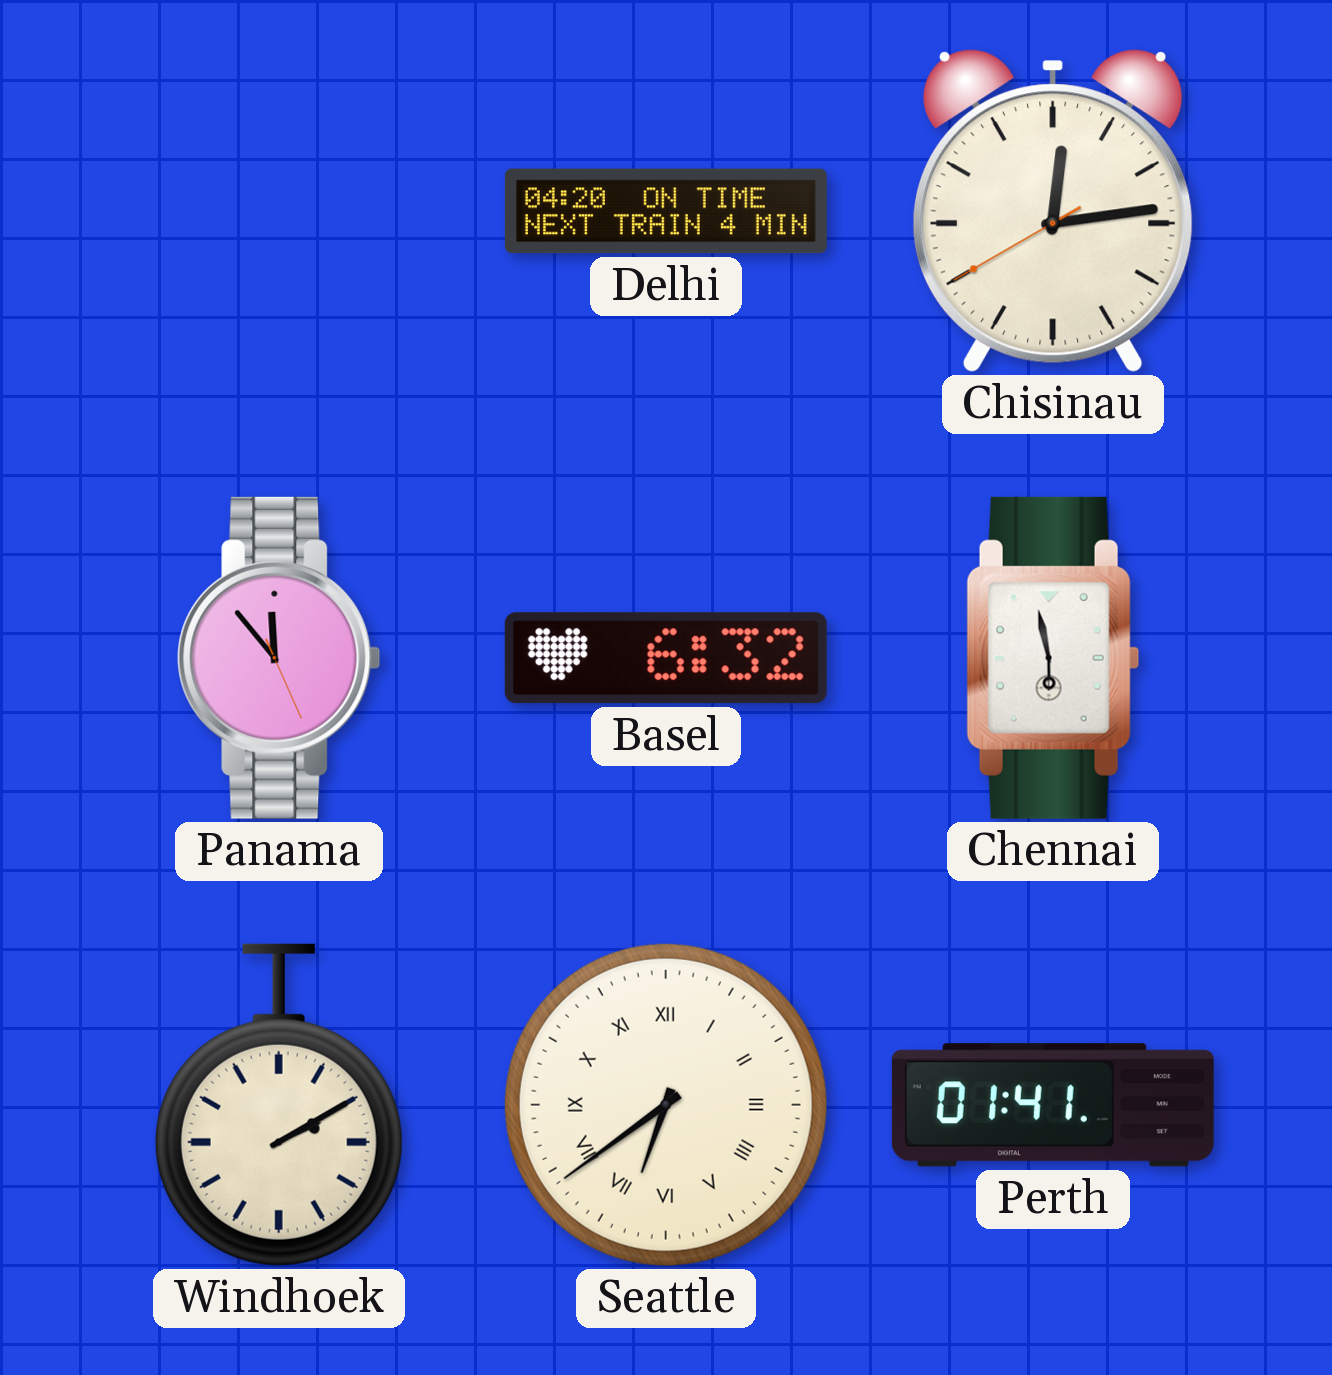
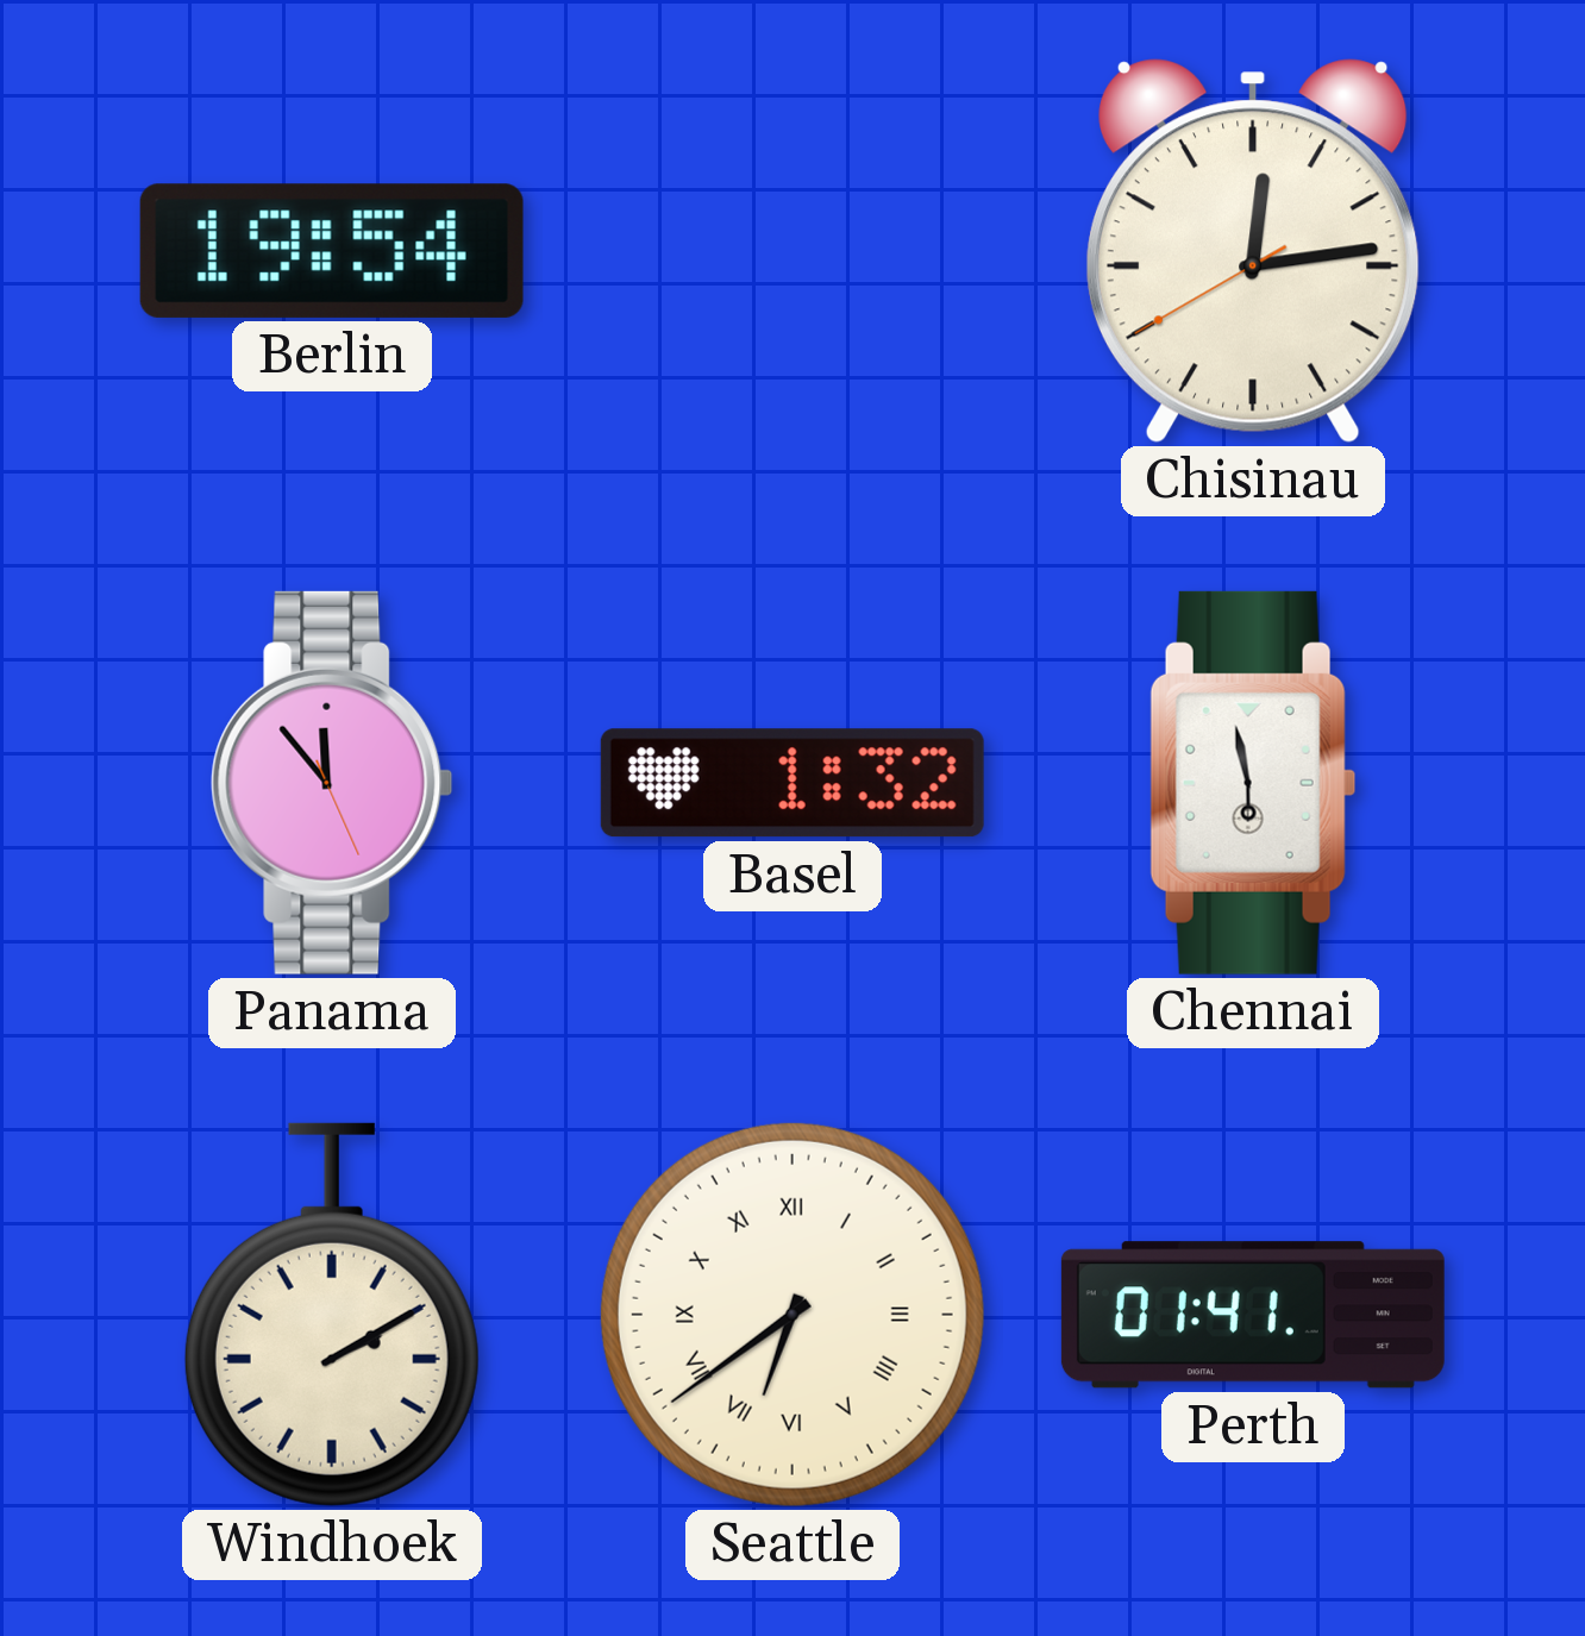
Berlin: none -> 19:54
Delhi: 04:20 -> none
Basel: 6:32 -> 1:32
